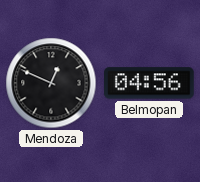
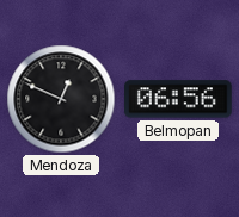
Belmopan: 04:56 -> 06:56
